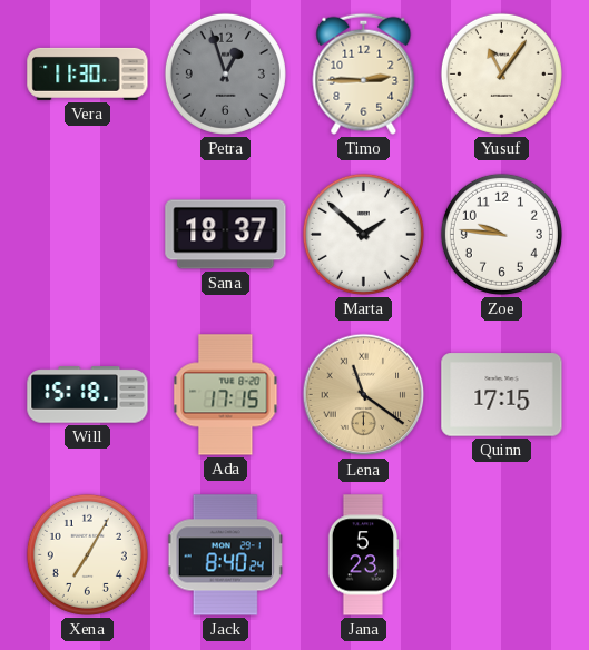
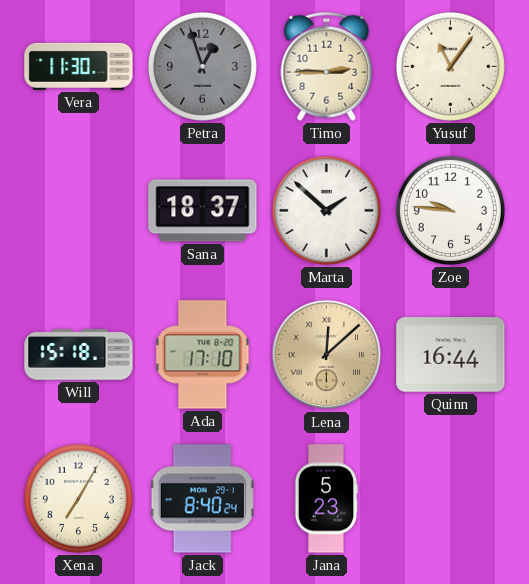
Ada: 17:15 -> 17:10
Lena: 11:21 -> 12:08
Quinn: 17:15 -> 16:44
